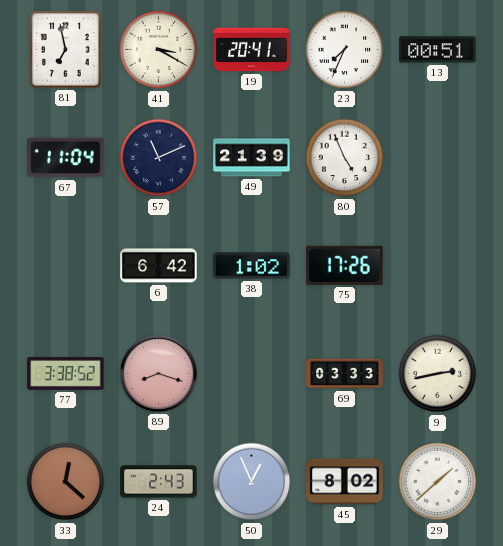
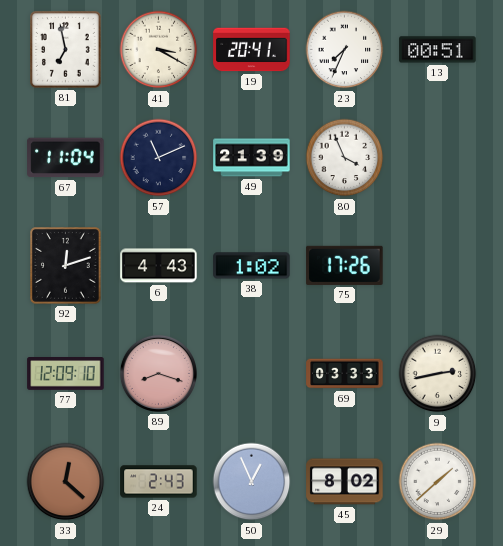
80: 4:56 -> 3:56
92: none -> 12:12
6: 6:42 -> 4:43
77: 3:38 -> 12:09
